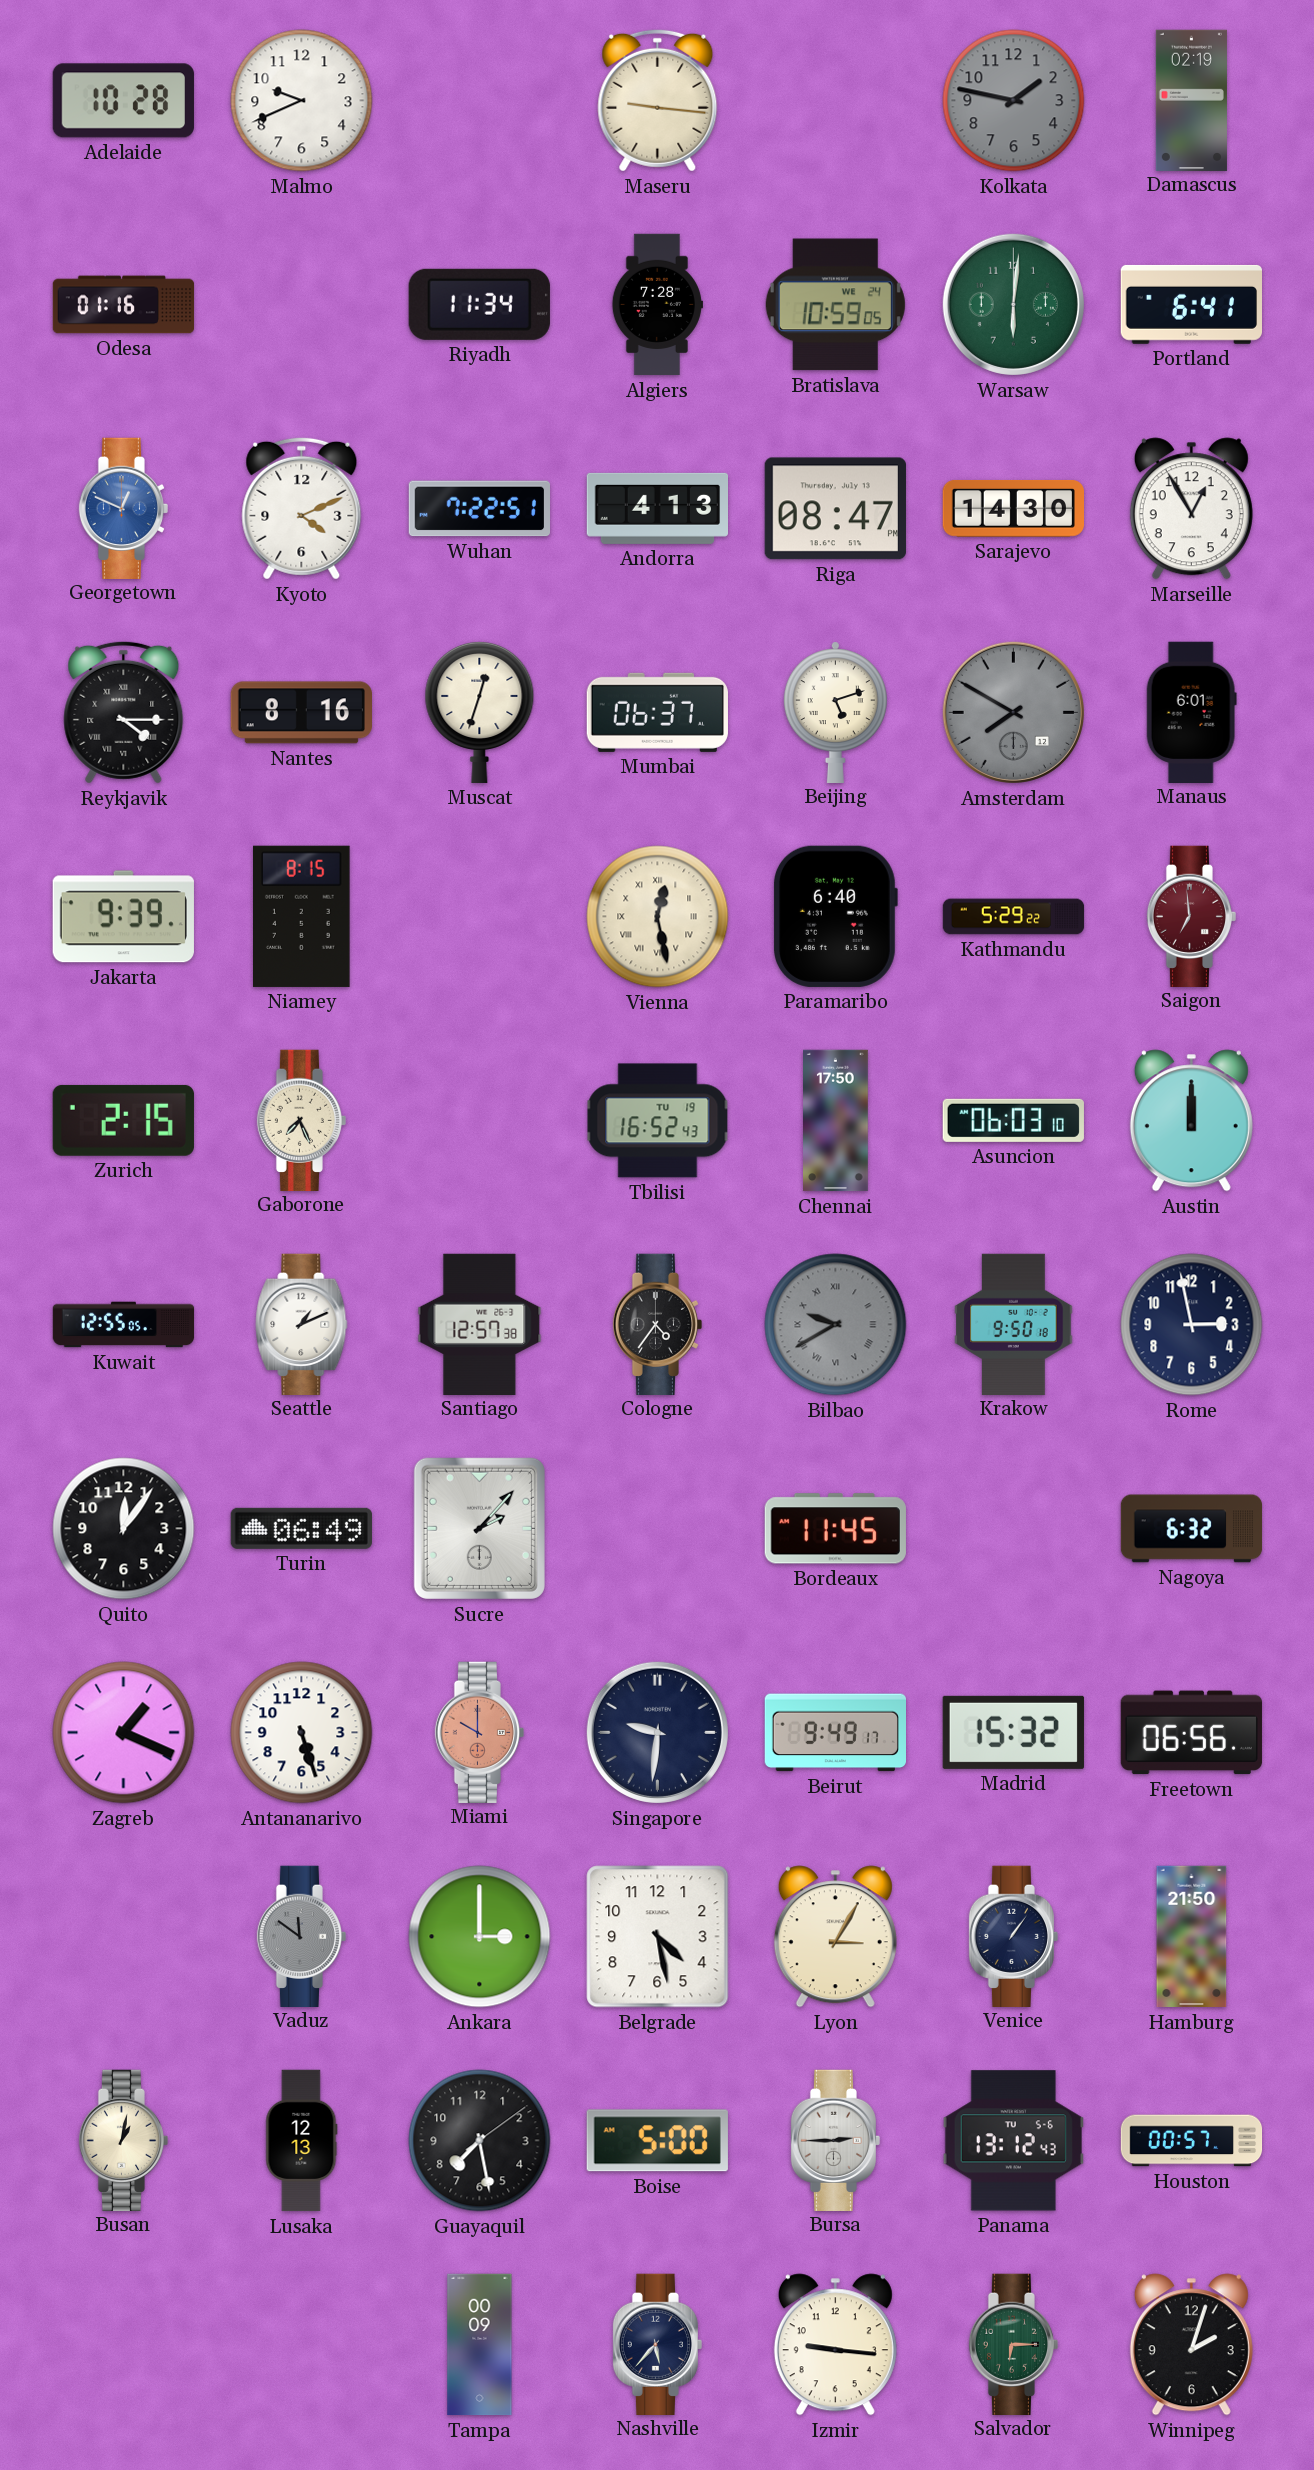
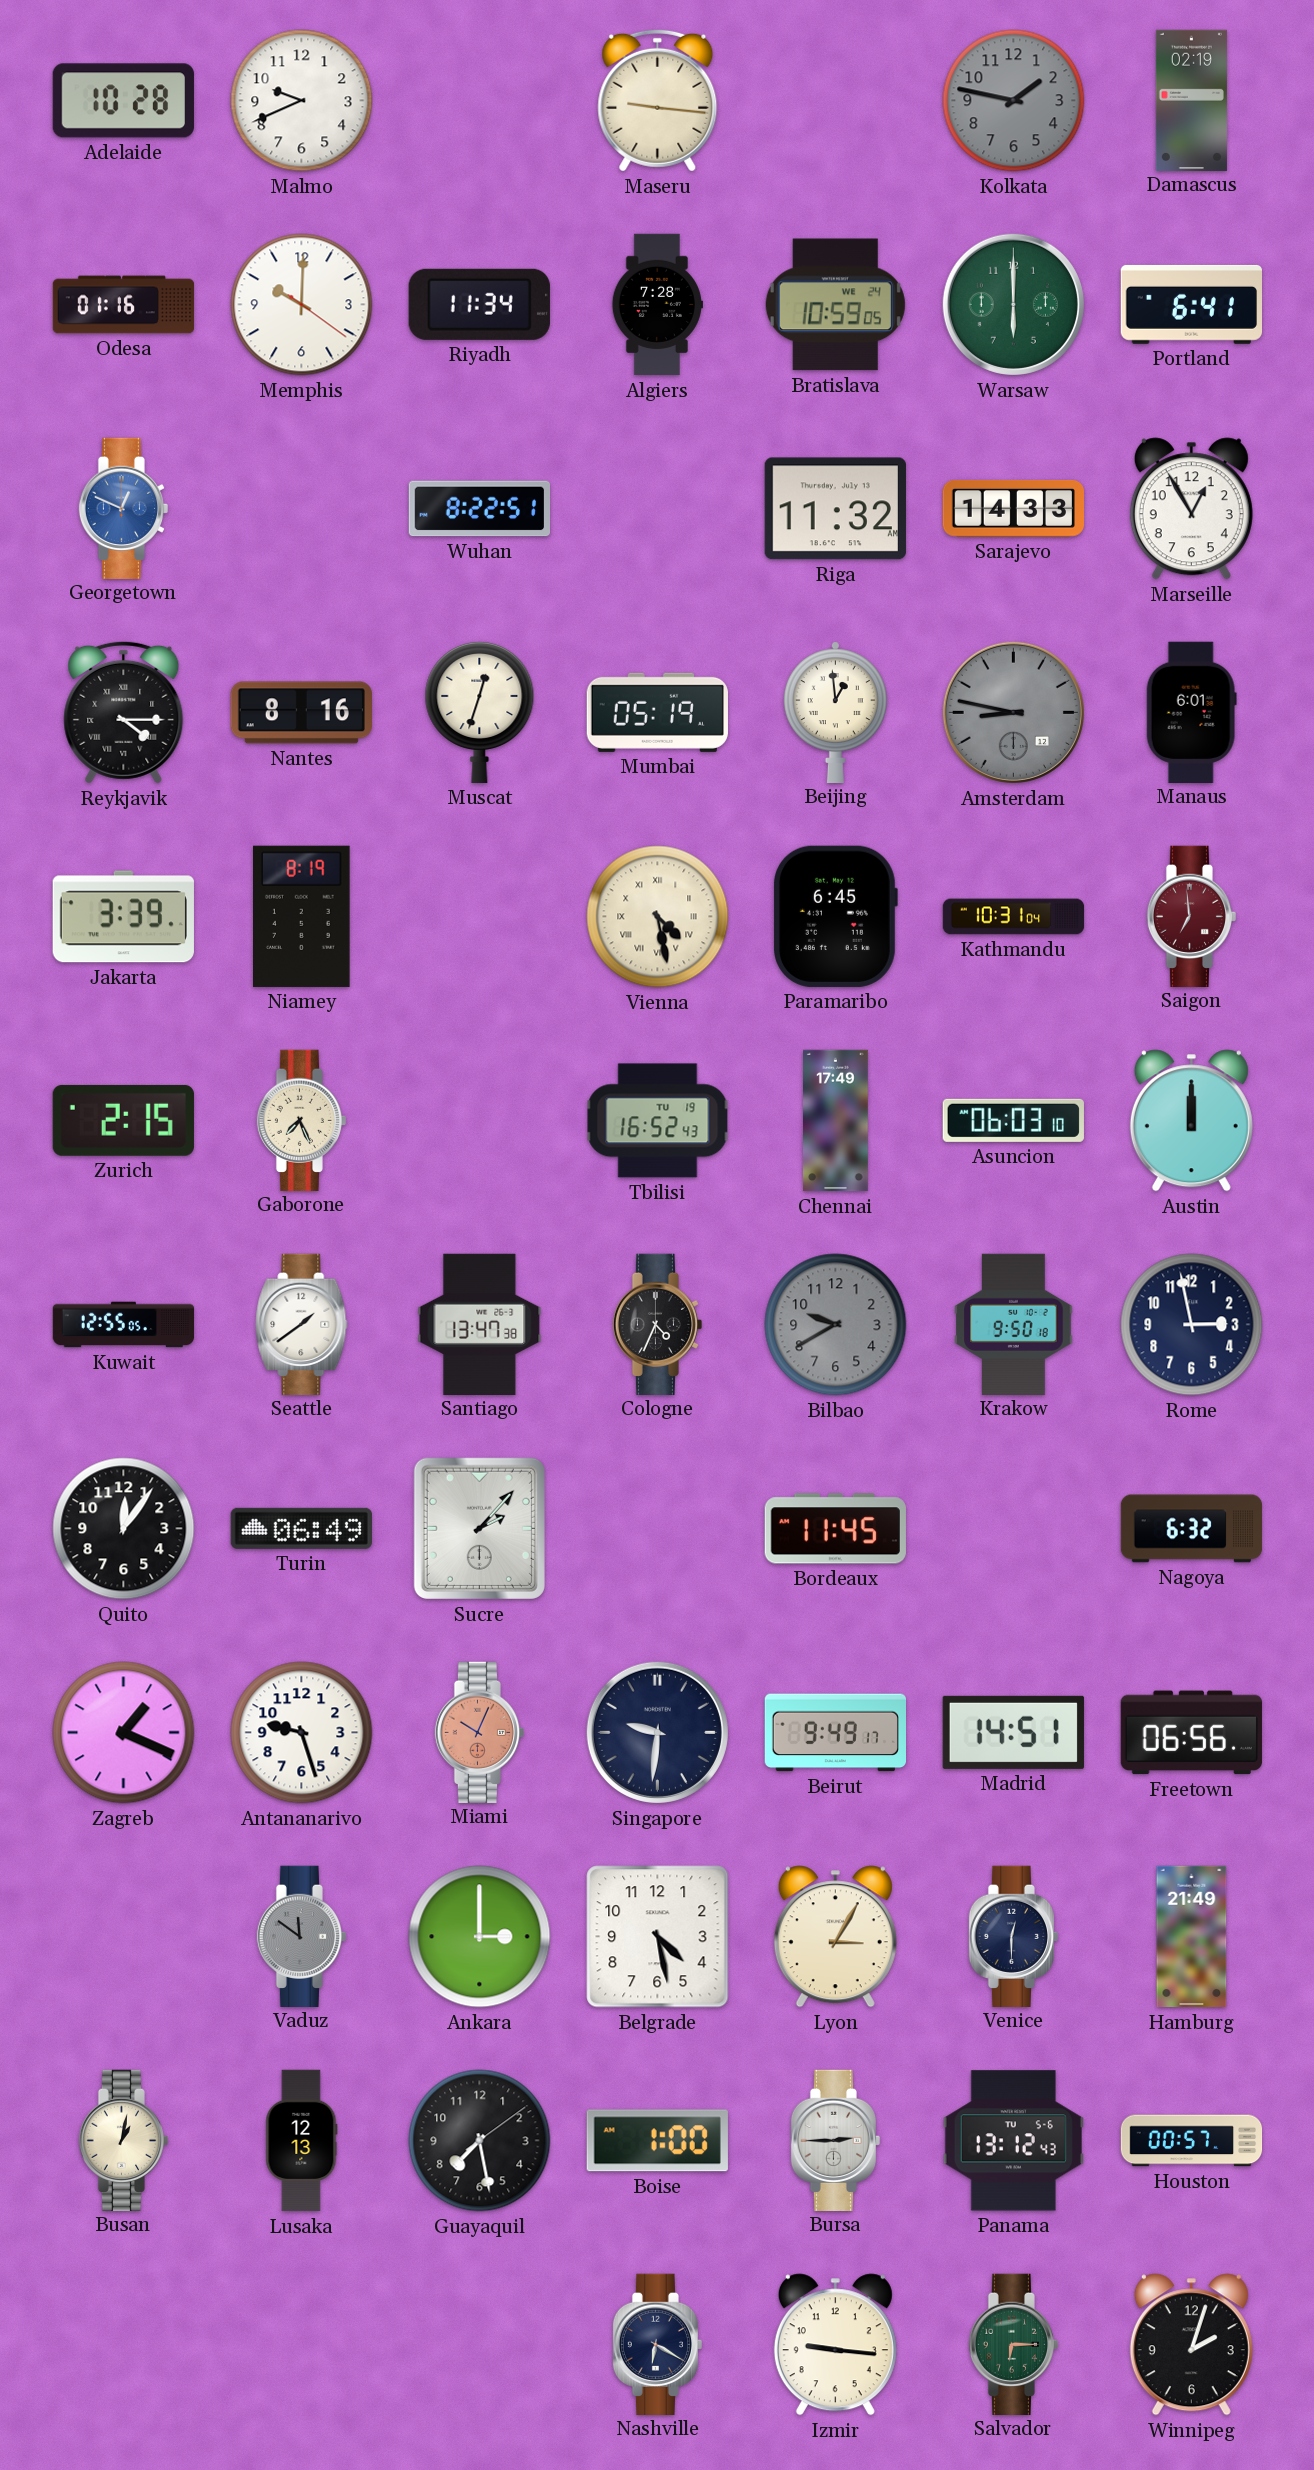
Memphis: none -> 10:00
Warsaw: 6:01 -> 6:00
Kyoto: 4:11 -> none
Wuhan: 7:22 -> 8:22
Andorra: 4:13 -> none
Riga: 08:47 -> 11:32
Sarajevo: 14:30 -> 14:33
Mumbai: 06:37 -> 05:19
Beijing: 5:12 -> 12:59
Amsterdam: 7:50 -> 8:47
Jakarta: 9:39 -> 3:39
Niamey: 8:15 -> 8:19
Vienna: 12:28 -> 4:28
Paramaribo: 6:40 -> 6:45
Kathmandu: 5:29 -> 10:31
Chennai: 17:50 -> 17:49
Seattle: 1:11 -> 1:39
Santiago: 12:57 -> 13:47
Cologne: 4:36 -> 4:34
Bilbao numerals: Roman -> Arabic
Antananarivo: 5:27 -> 9:27
Miami: 10:00 -> 10:04
Madrid: 15:32 -> 14:51
Venice: 1:06 -> 12:30
Hamburg: 21:50 -> 21:49
Boise: 5:00 -> 1:00
Tampa: 00:09 -> none
Nashville: 5:37 -> 6:20
